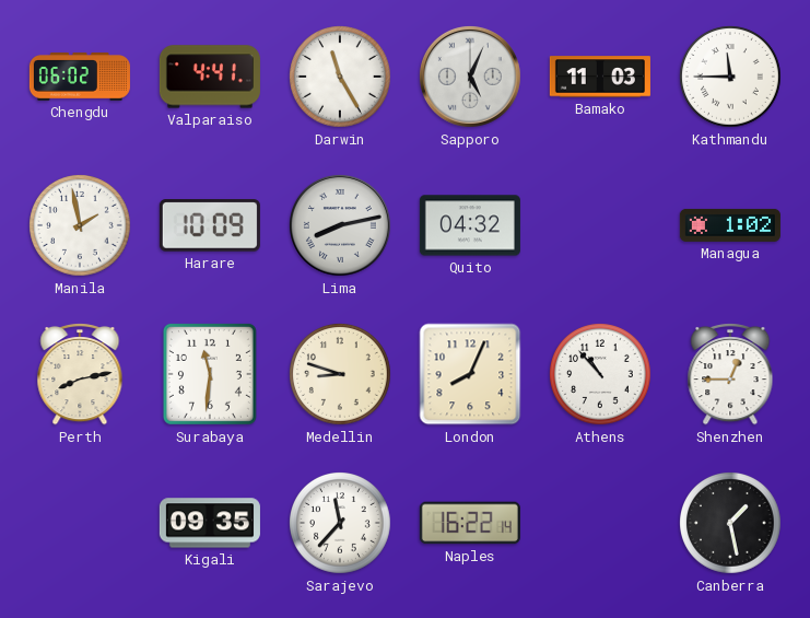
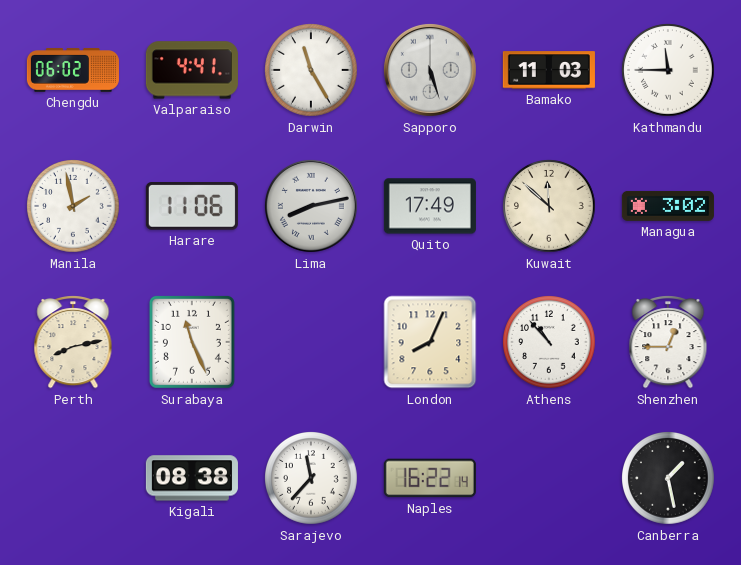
Sapporo: 5:04 -> 5:27
Harare: 10:09 -> 11:06
Quito: 04:32 -> 17:49
Kuwait: none -> 11:52
Managua: 1:02 -> 3:02
Surabaya: 11:31 -> 11:26
Medellin: 8:48 -> none
Kigali: 09:35 -> 08:38
